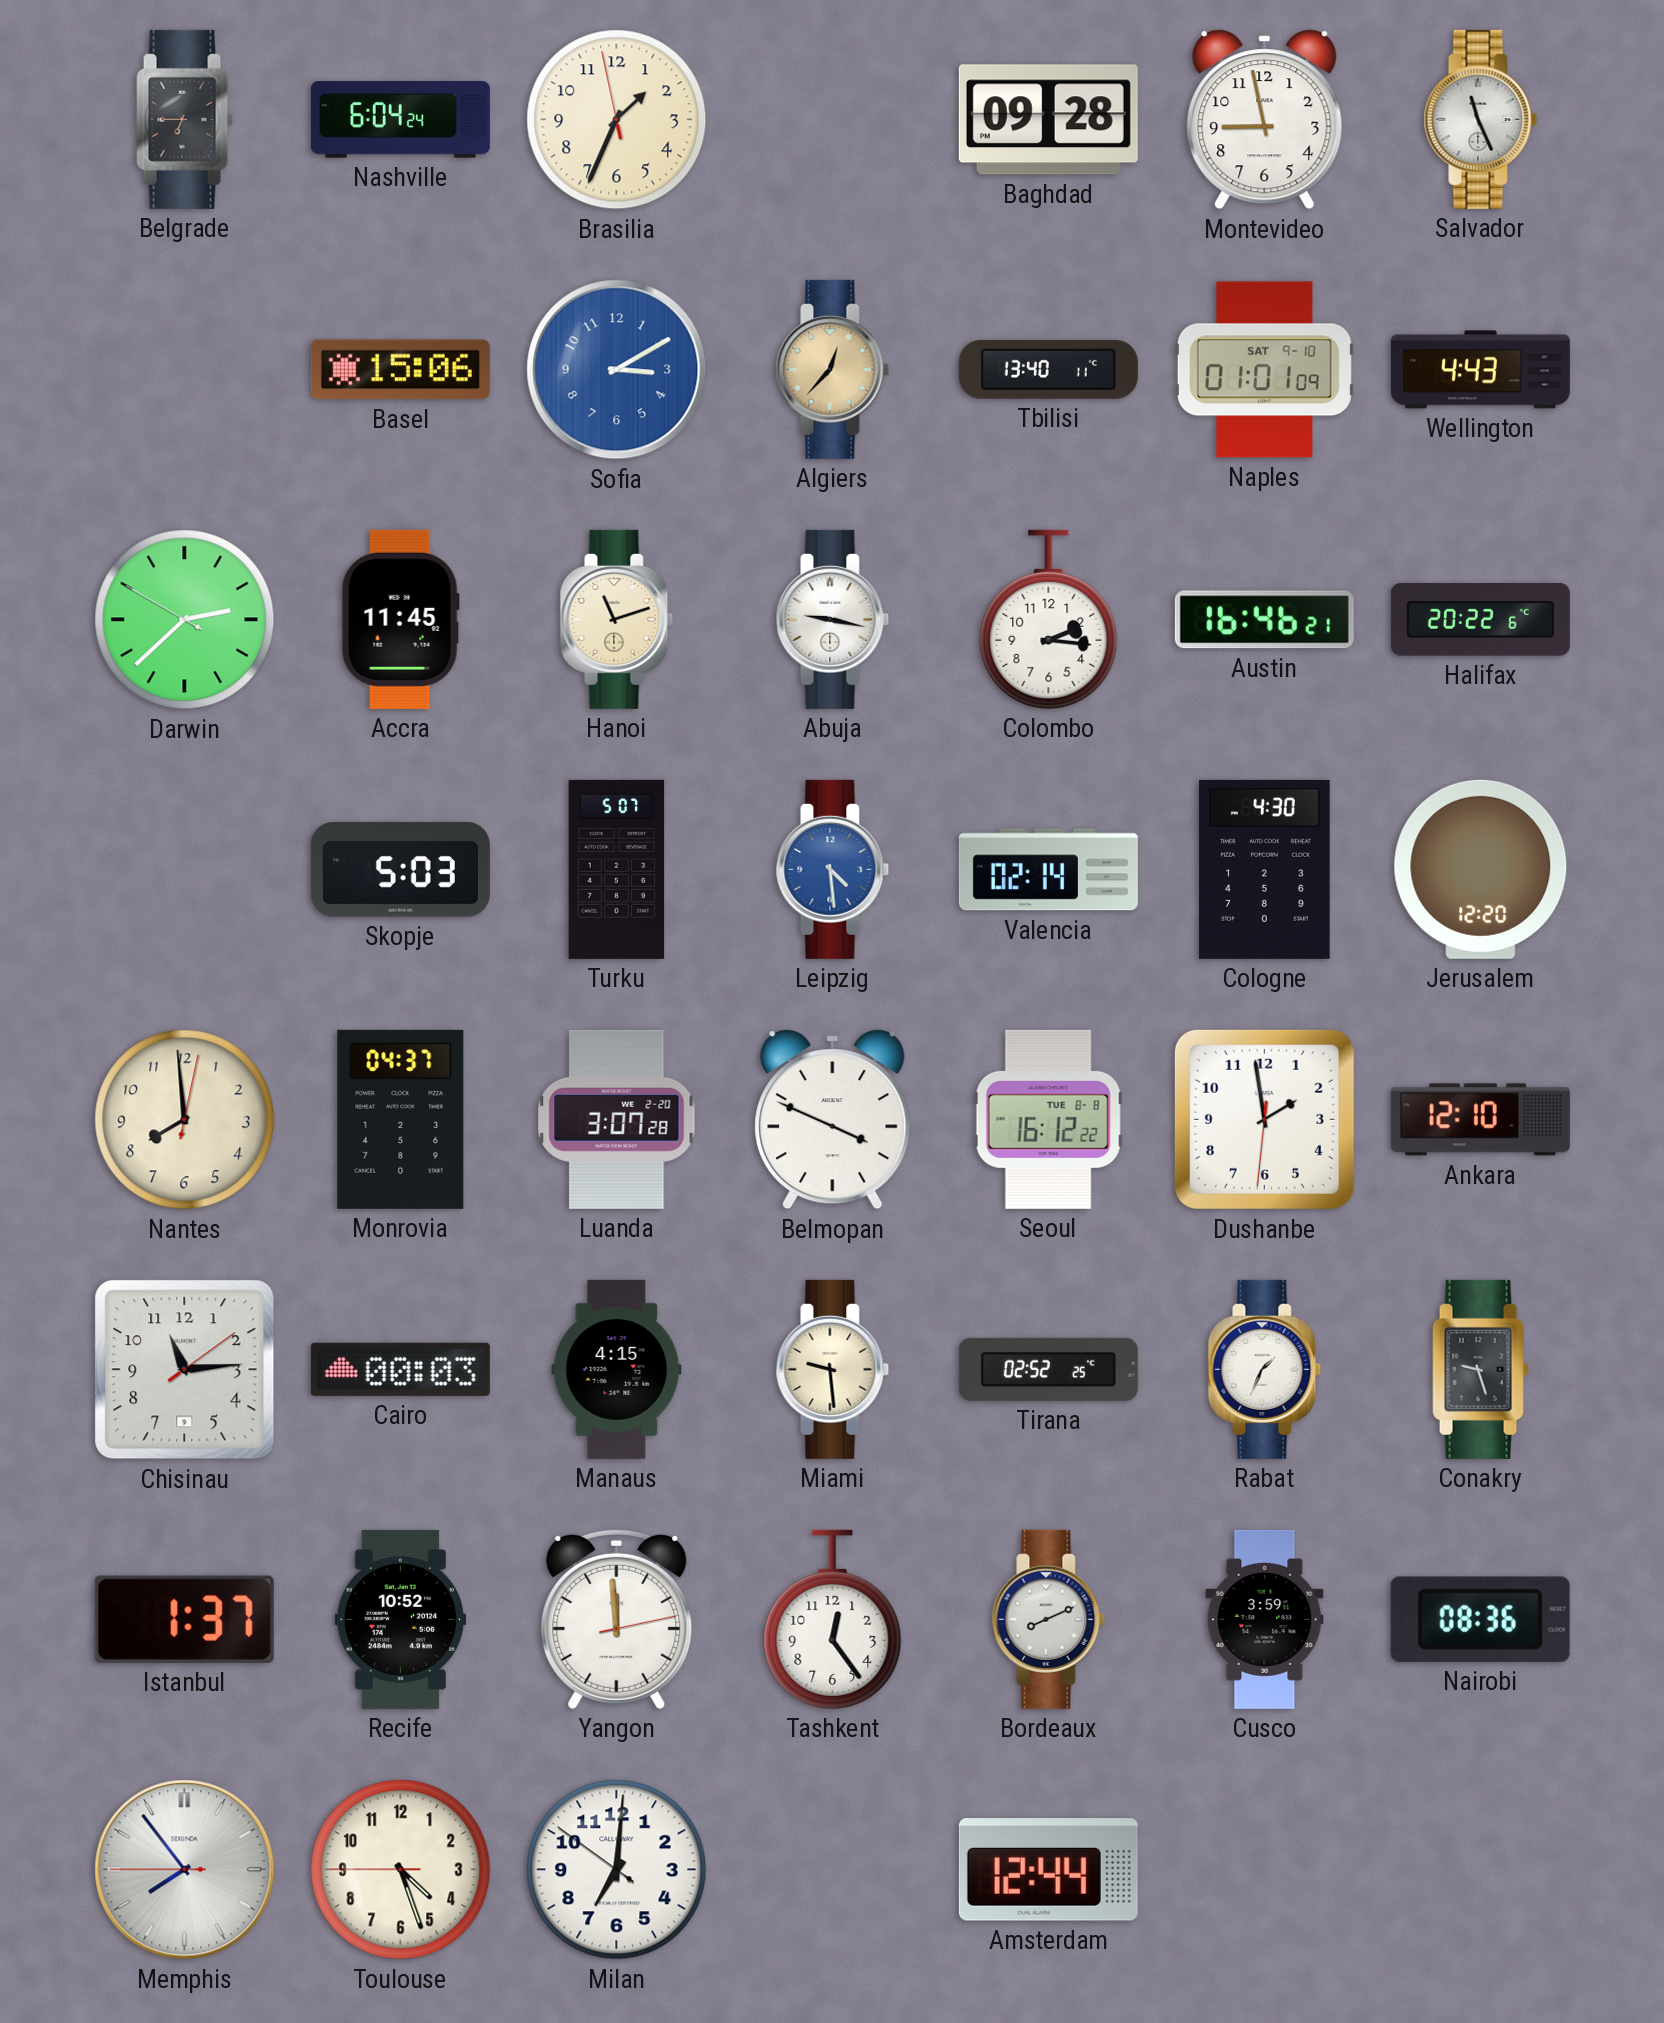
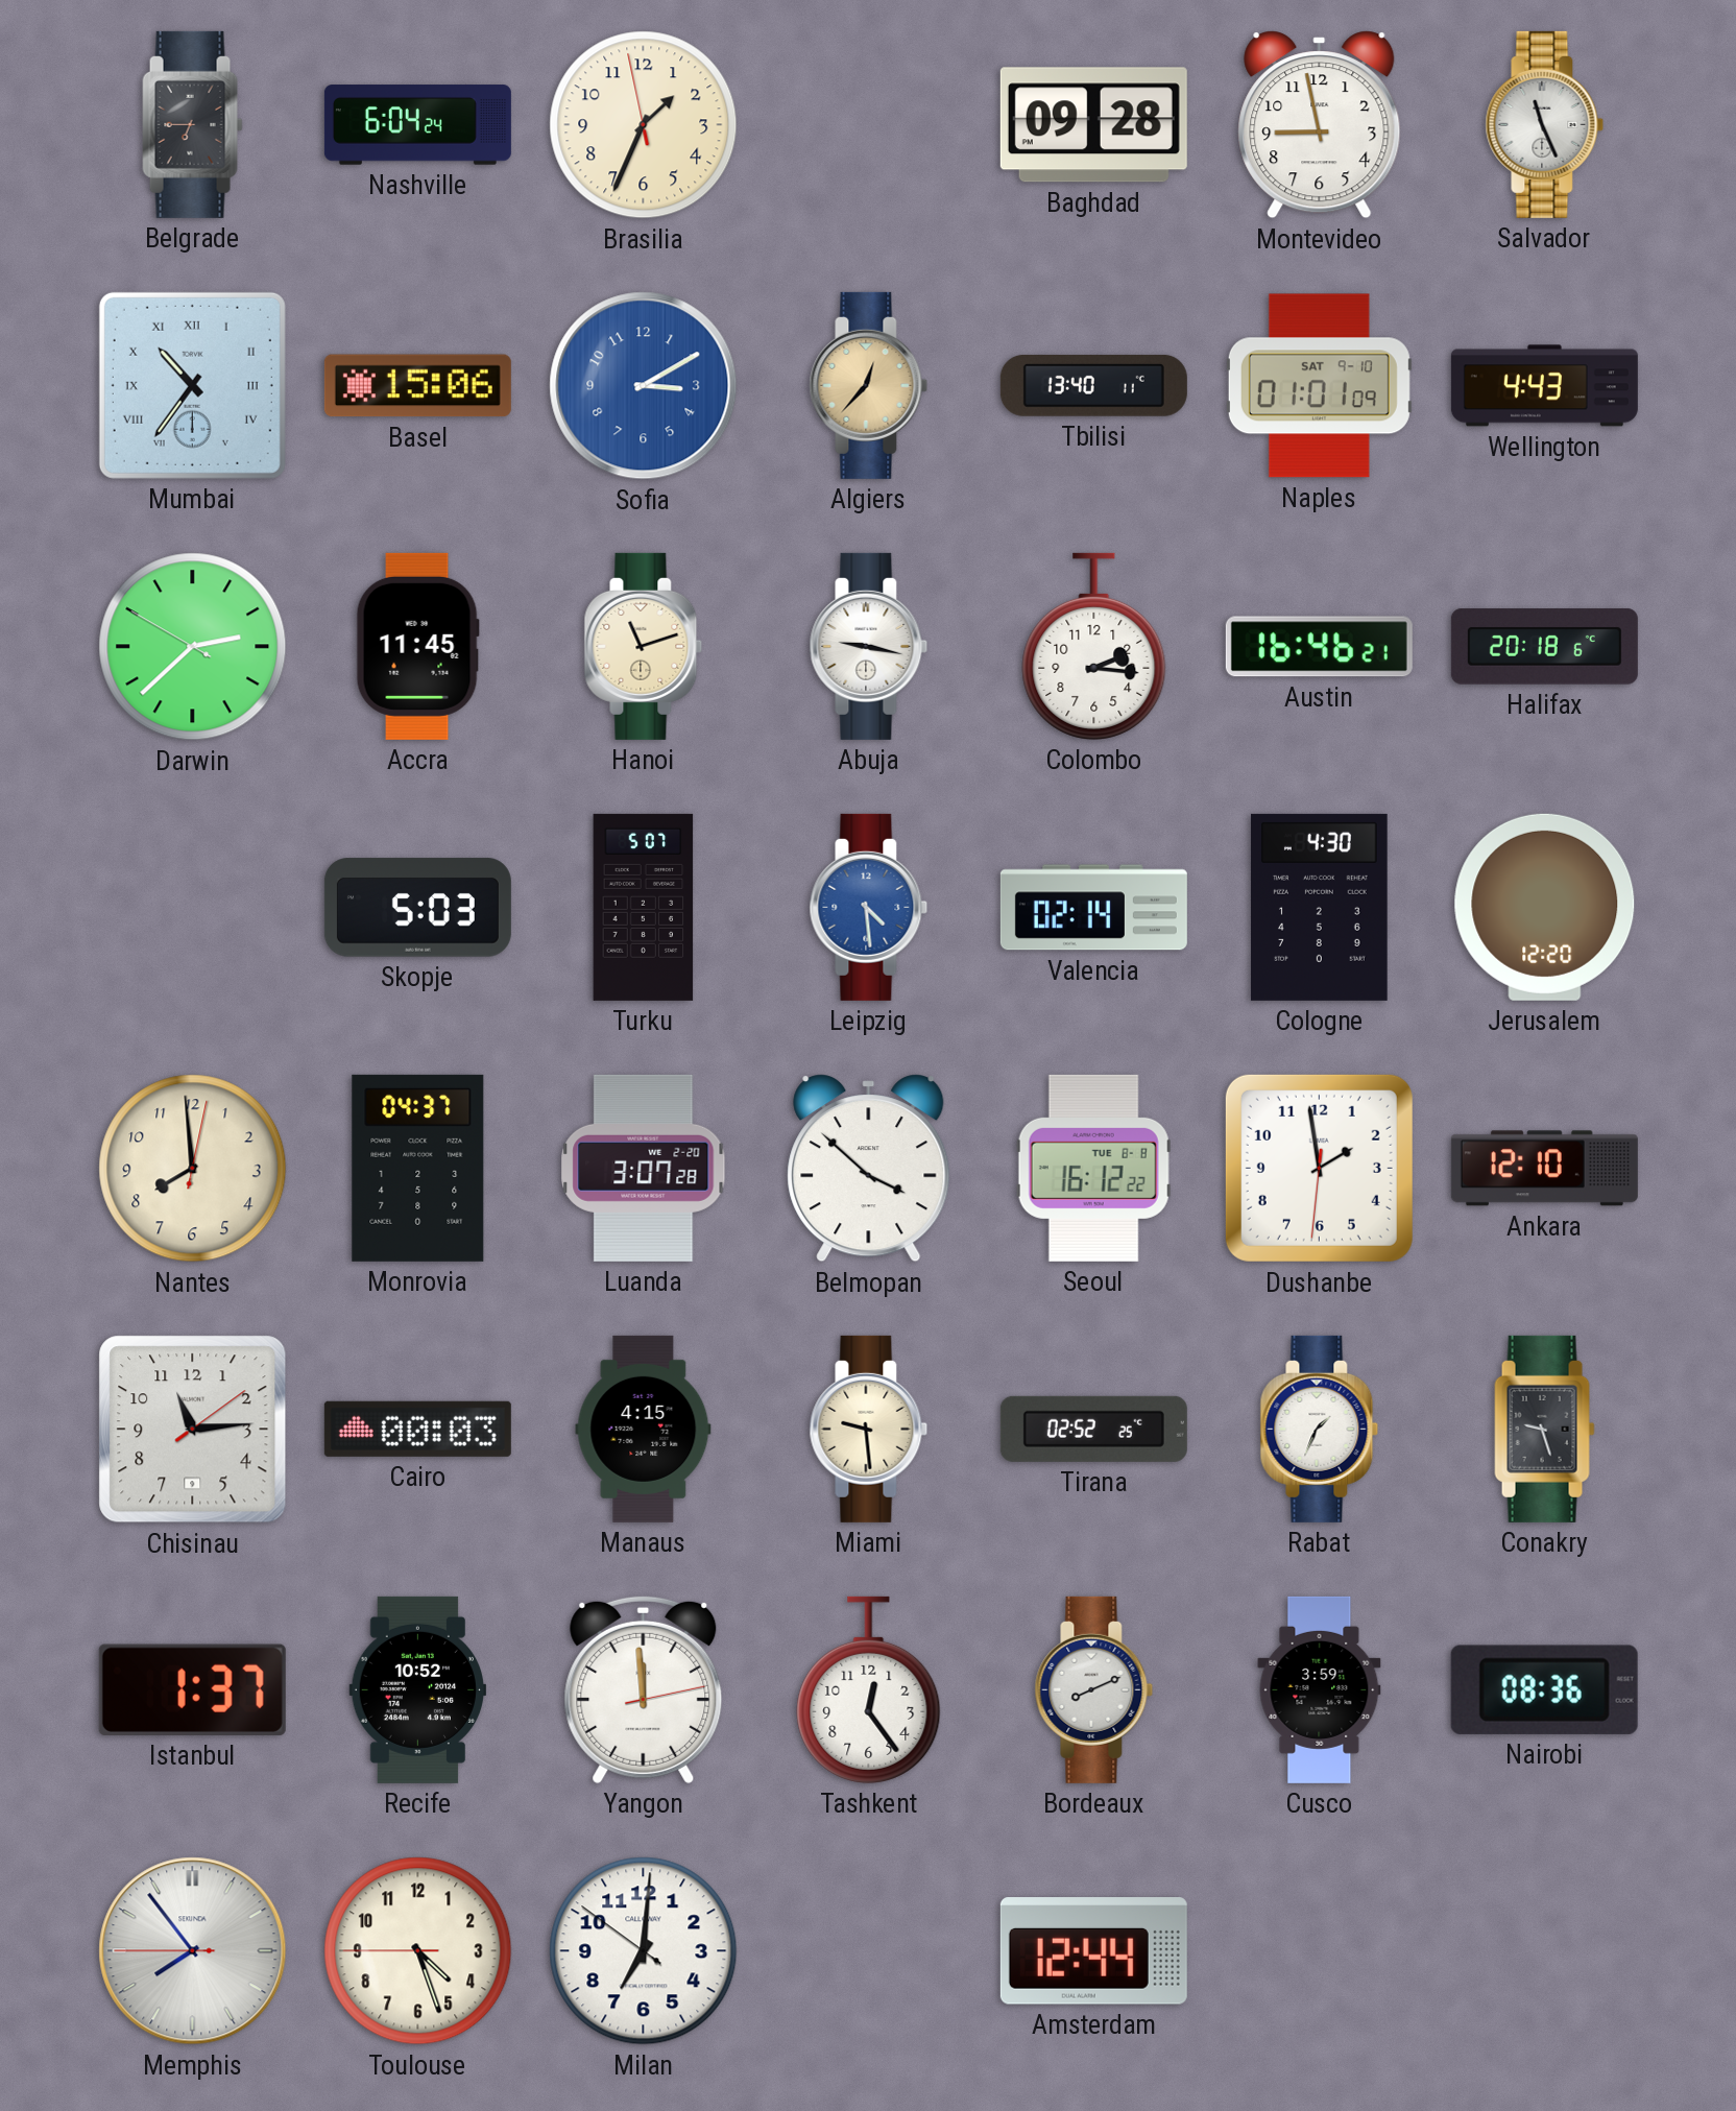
Mumbai: none -> 10:36
Halifax: 20:22 -> 20:18
Belmopan: 3:49 -> 3:52
